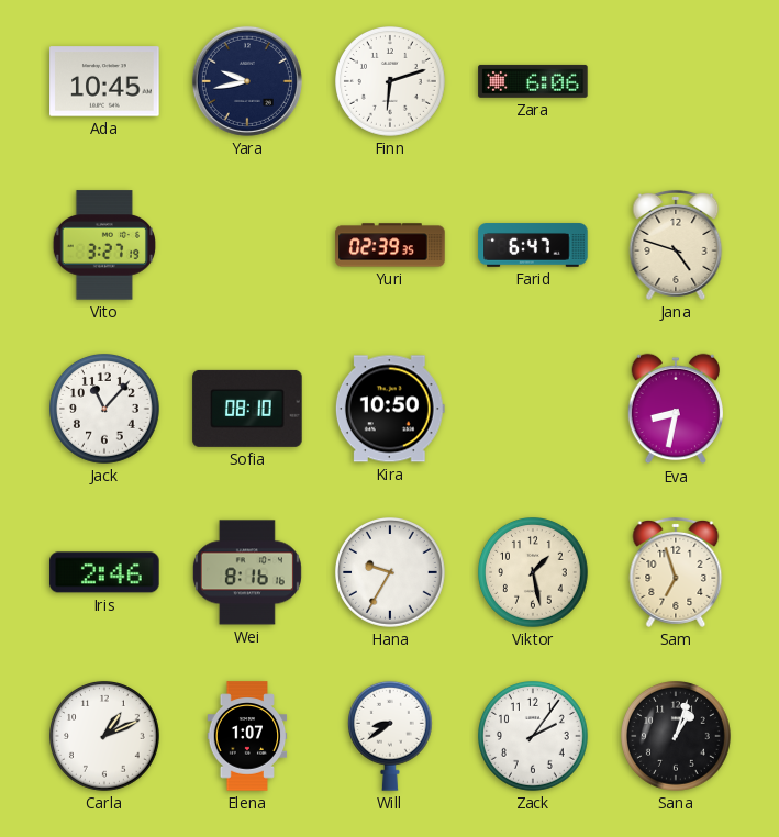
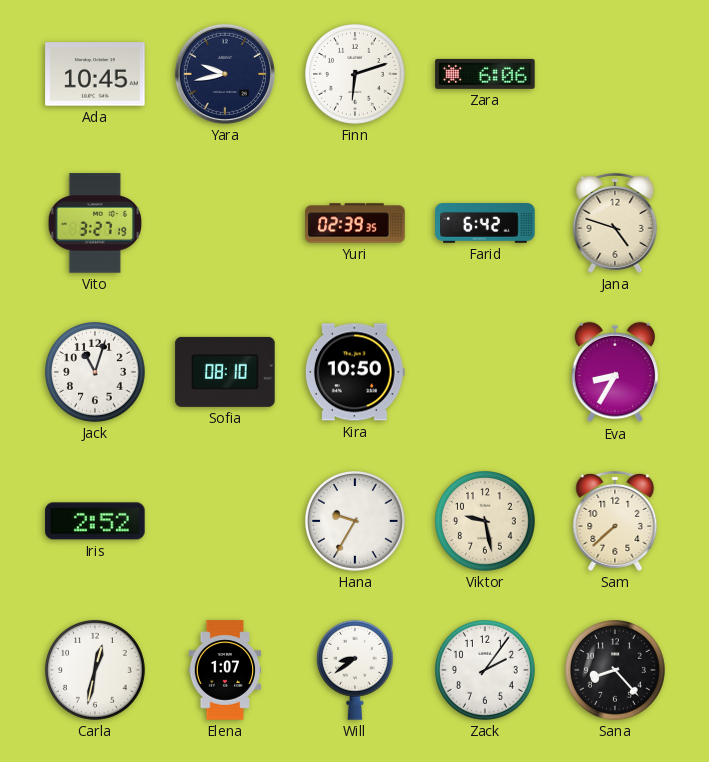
Farid: 6:47 -> 6:42
Jack: 11:07 -> 11:03
Eva: 8:32 -> 8:35
Iris: 2:46 -> 2:52
Wei: 8:16 -> none
Viktor: 1:28 -> 9:28
Sam: 6:57 -> 7:38
Carla: 1:11 -> 12:32
Sana: 1:03 -> 8:23
